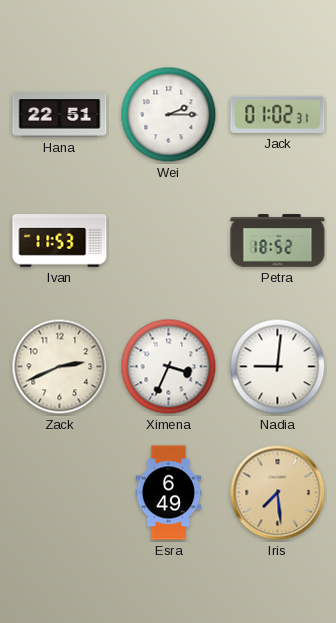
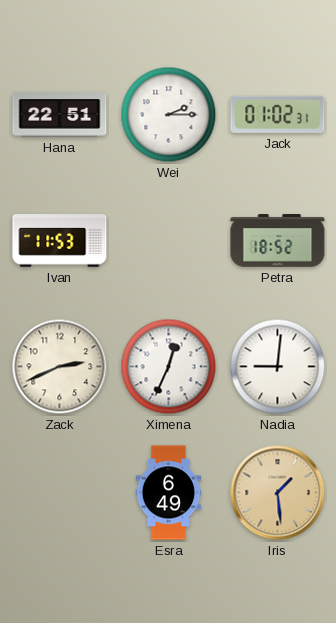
Ximena: 3:34 -> 12:34
Iris: 7:29 -> 1:29
